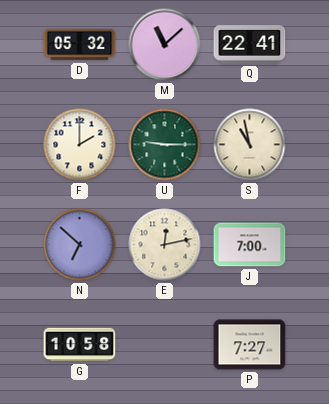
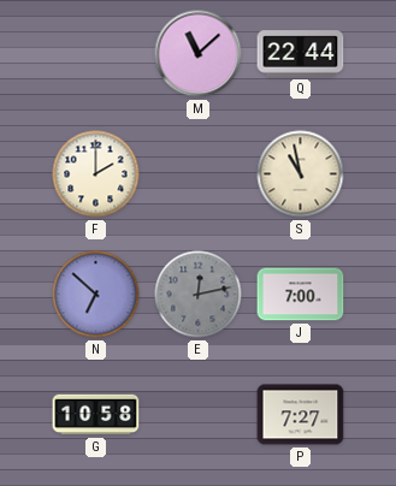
D: 05:32 -> none
Q: 22:41 -> 22:44
U: 9:15 -> none
E dial: cream -> grey
